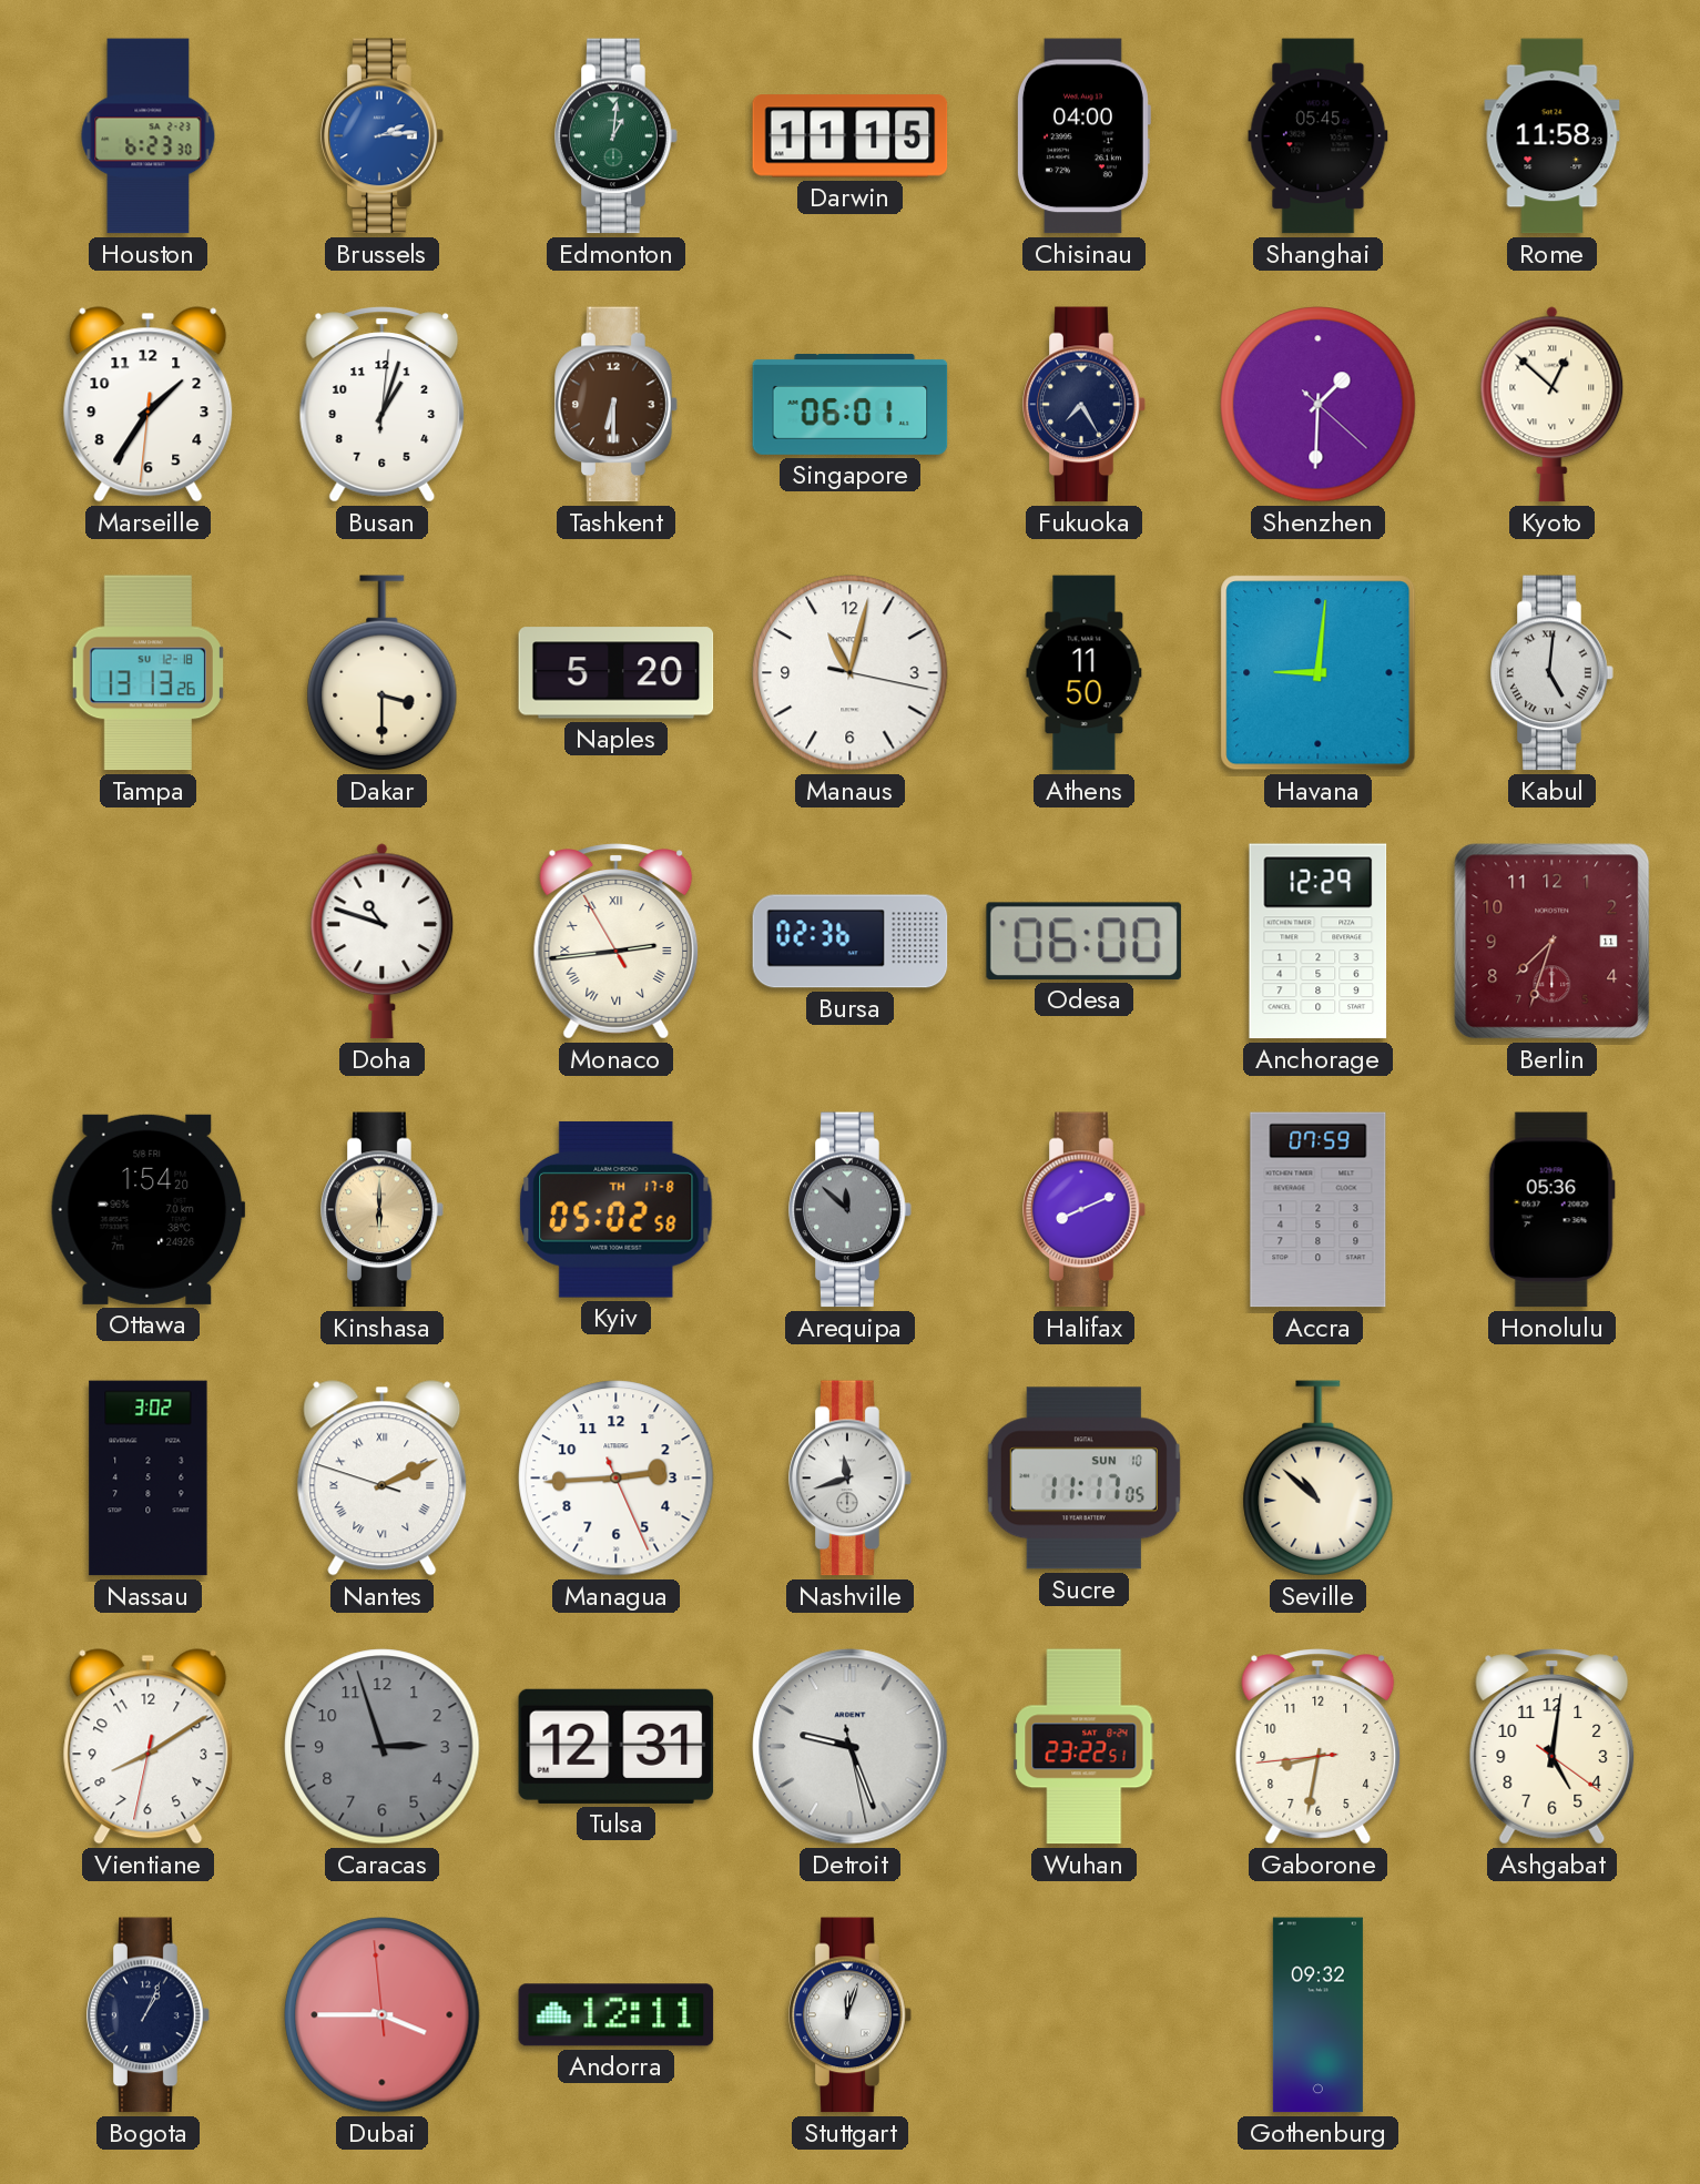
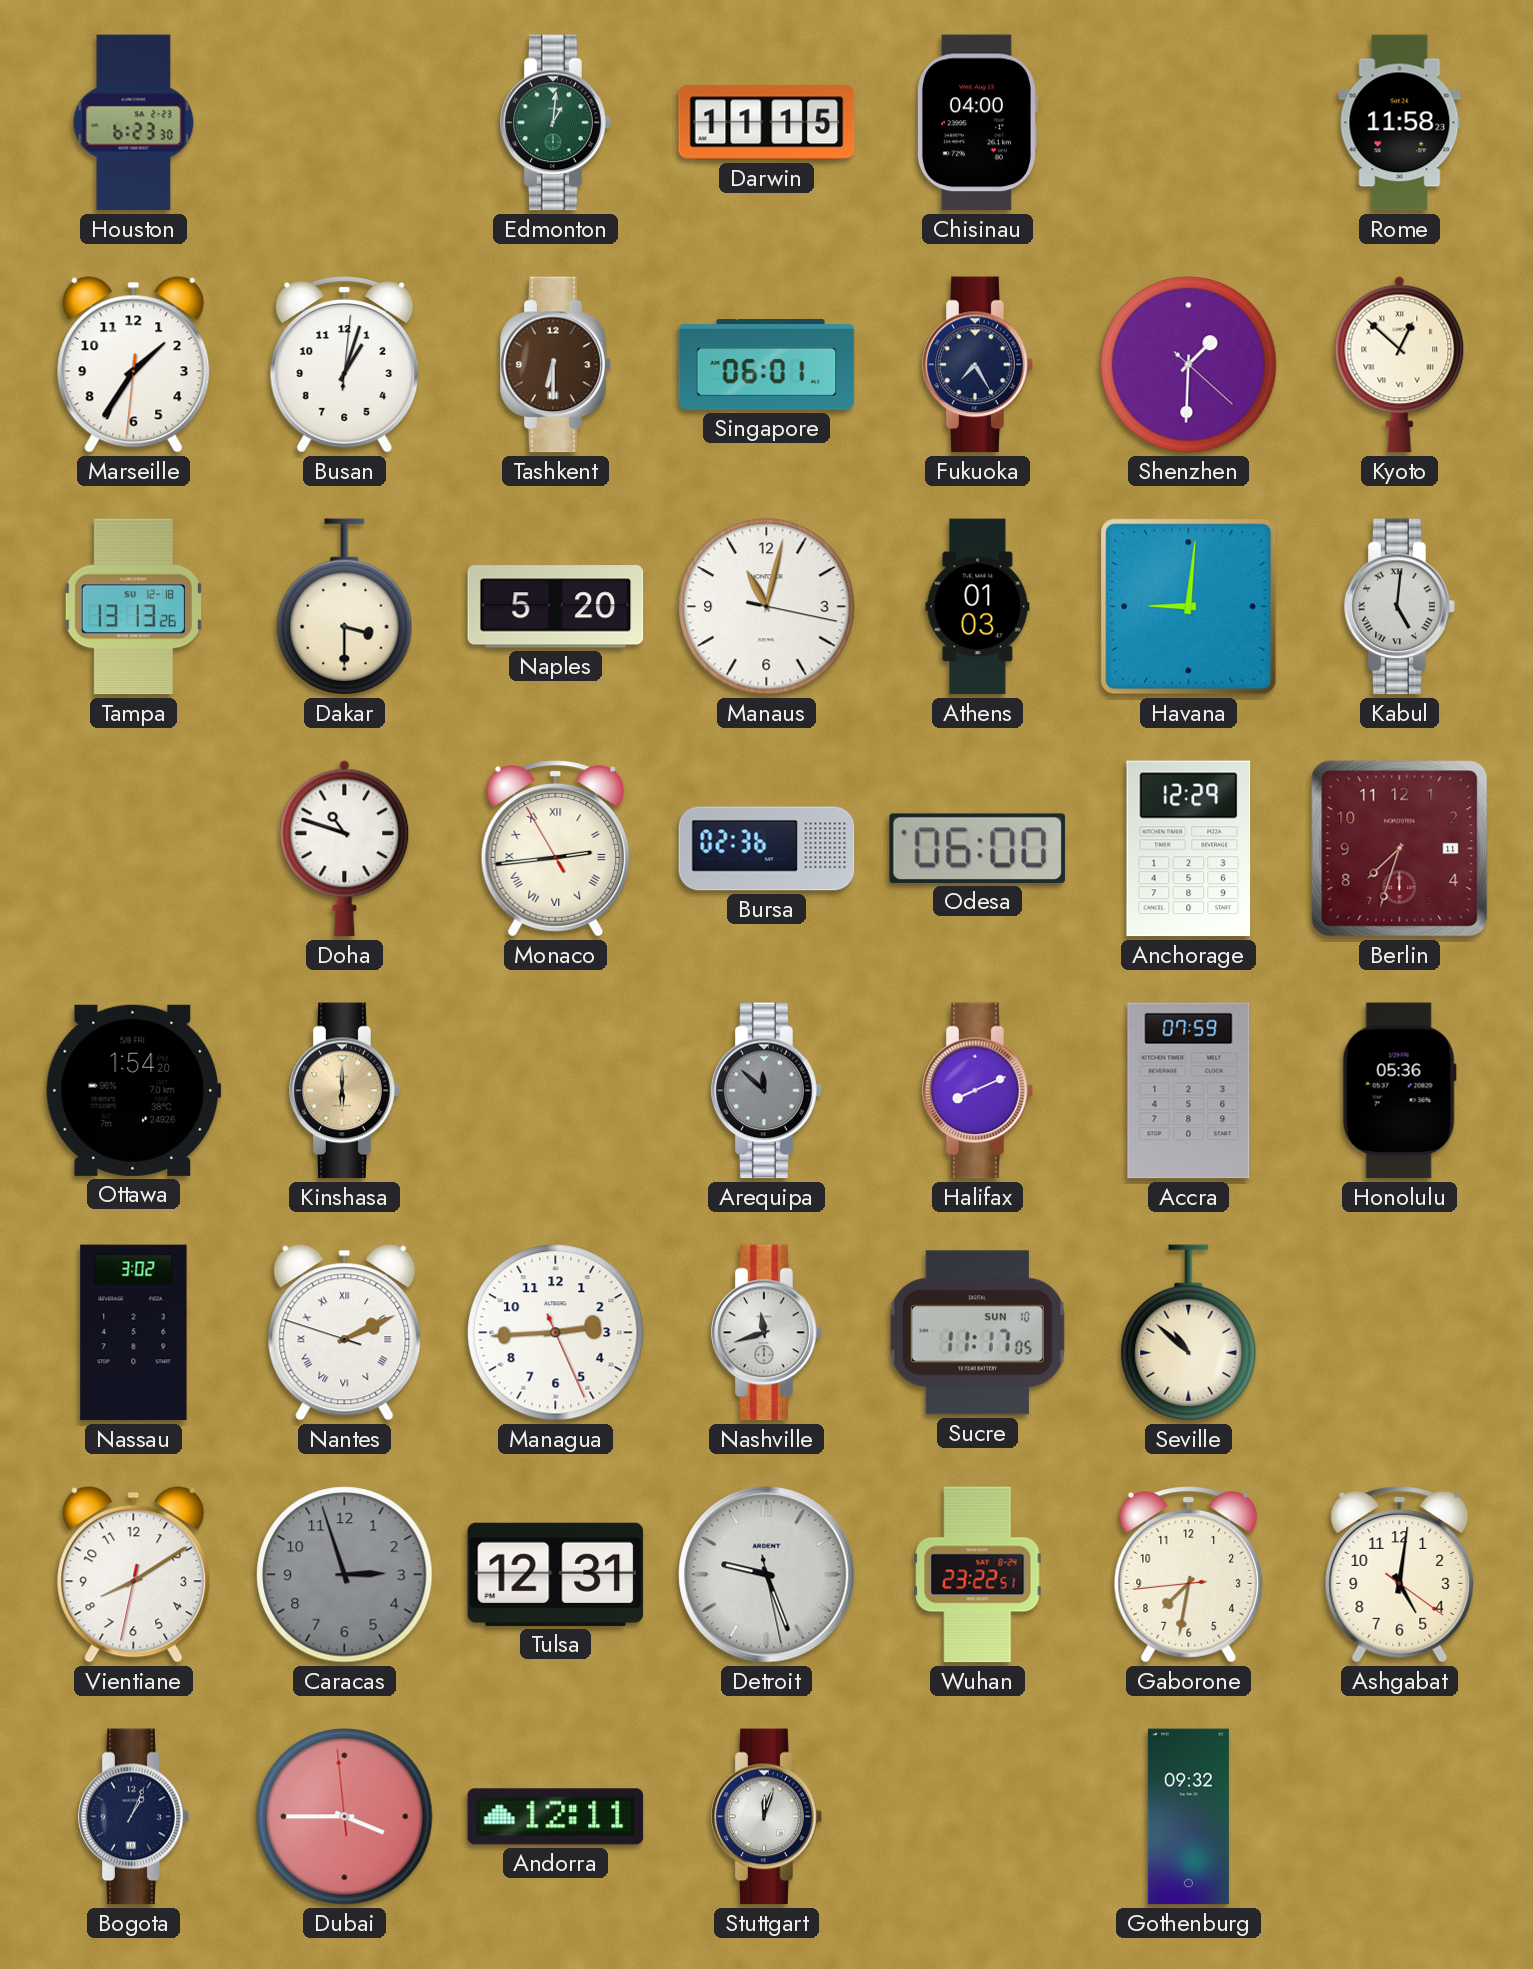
Brussels: 2:14 -> none
Shanghai: 05:45 -> none
Athens: 11:50 -> 01:03
Kyiv: 05:02 -> none
Gaborone: 8:31 -> 7:31
